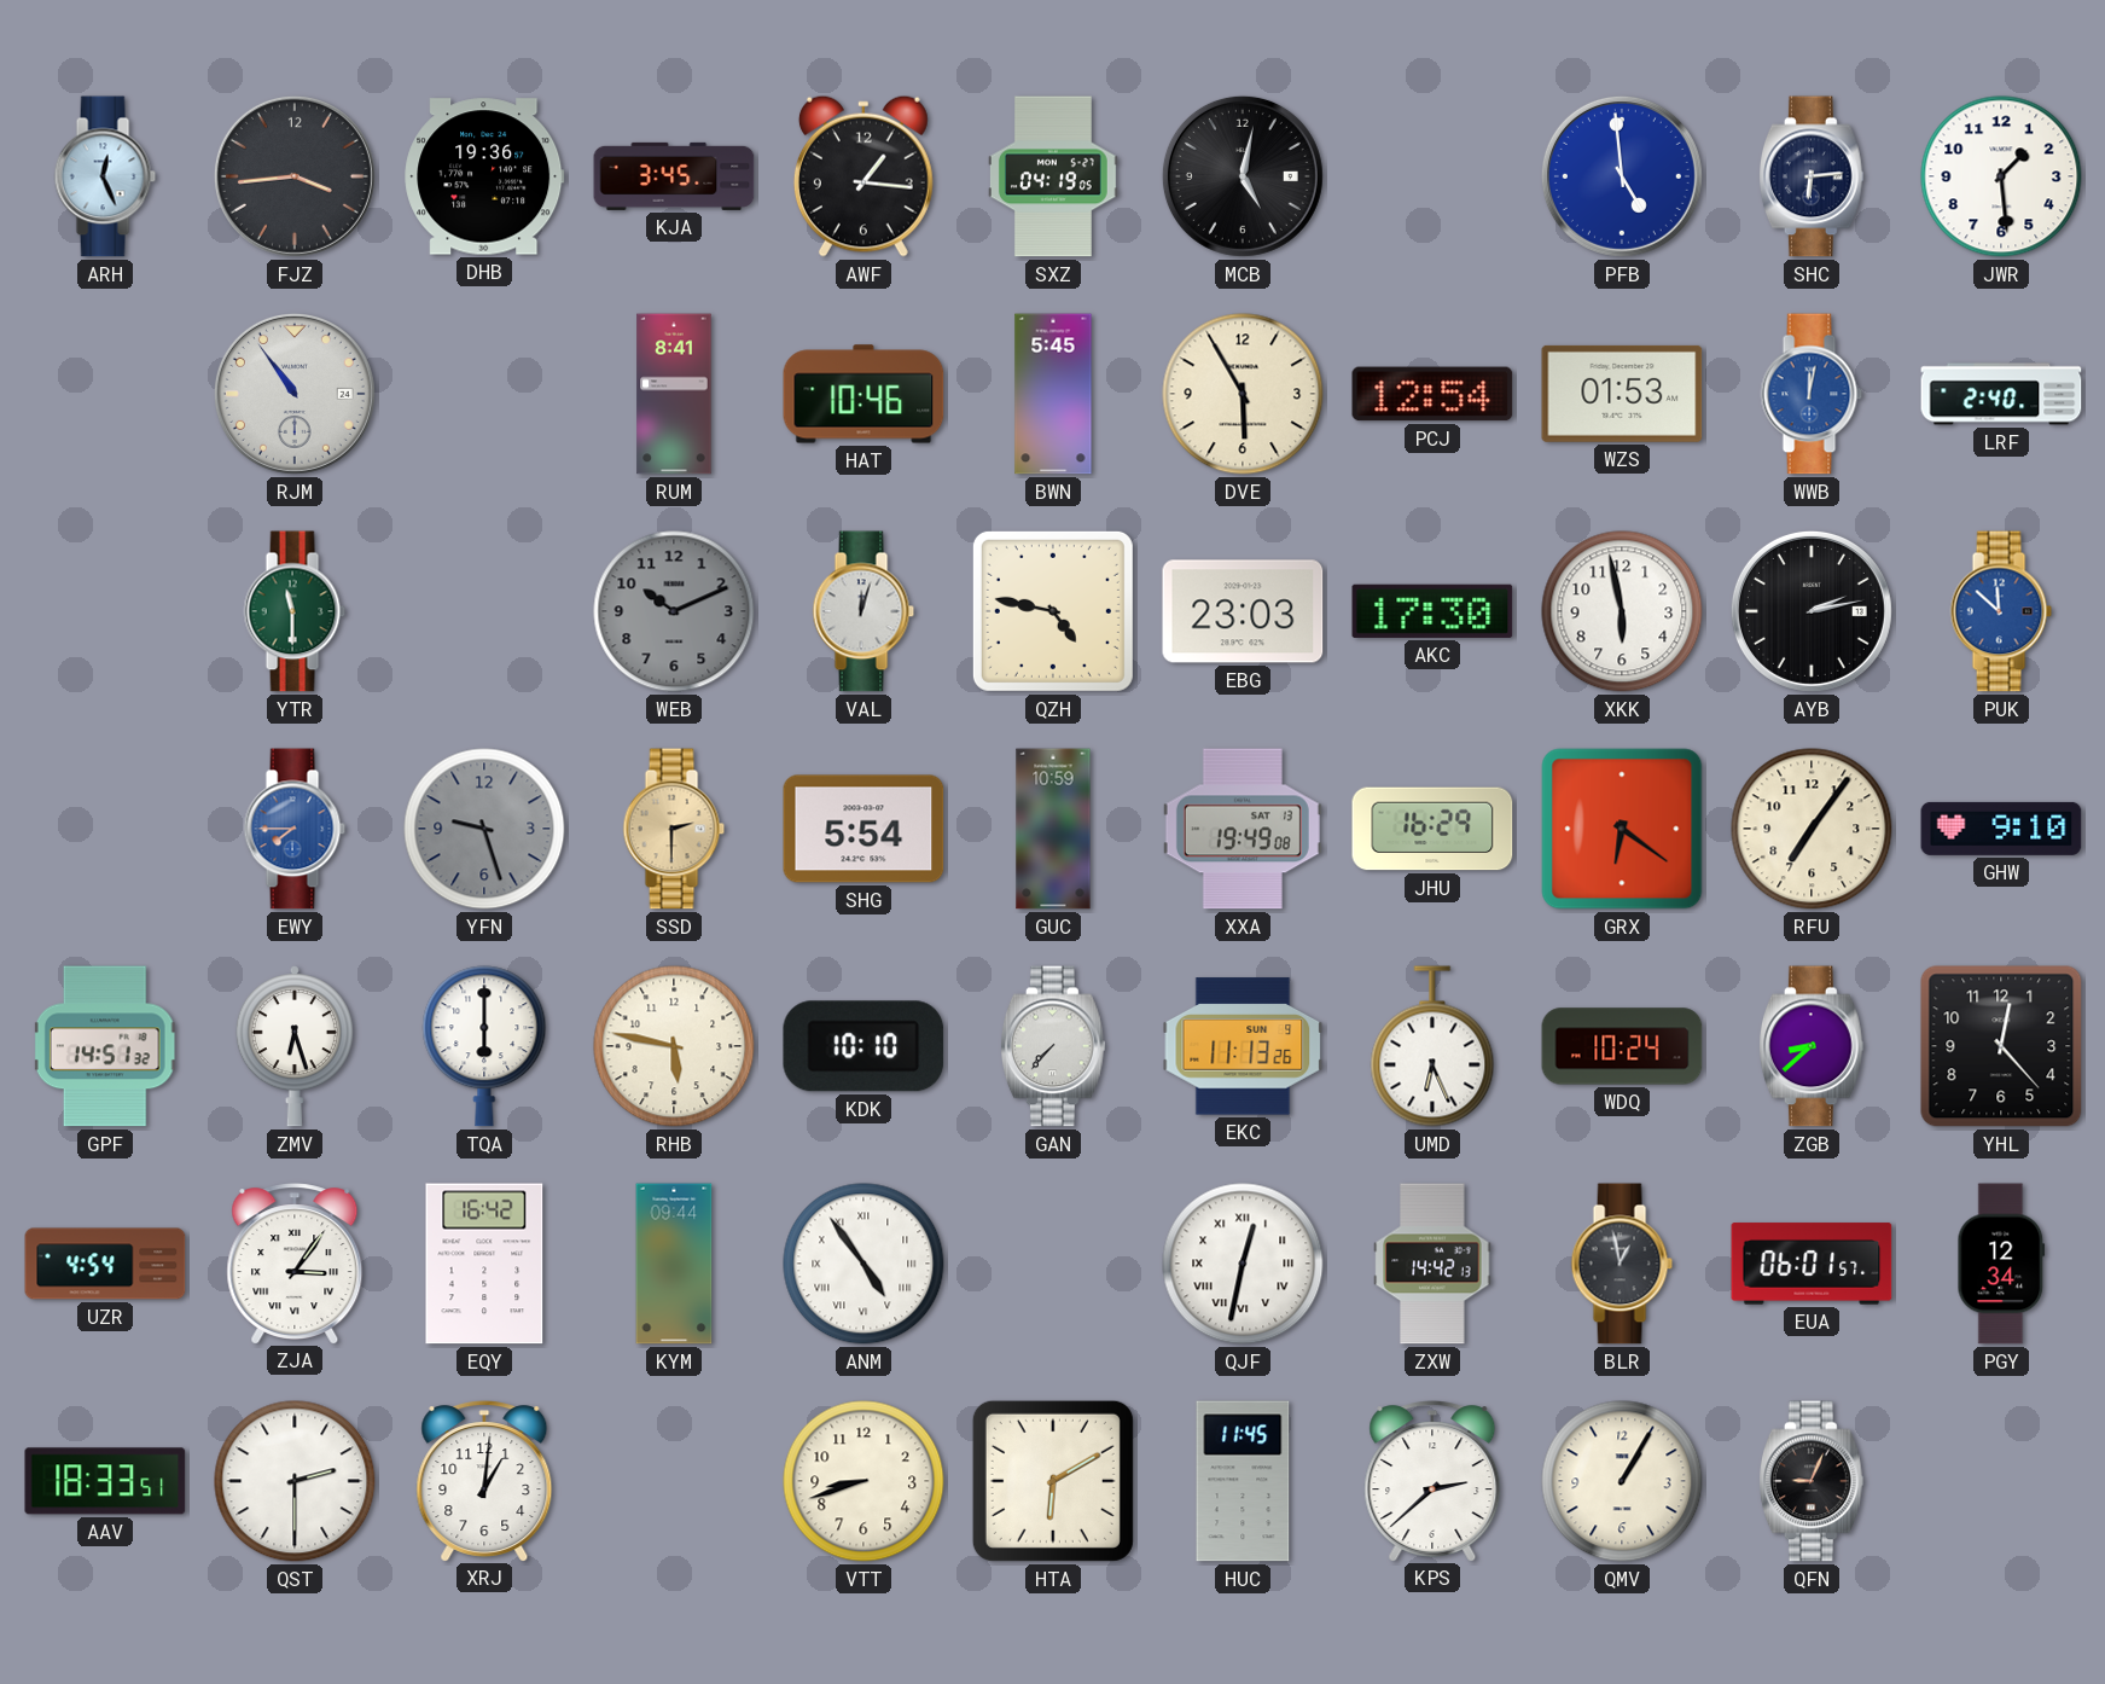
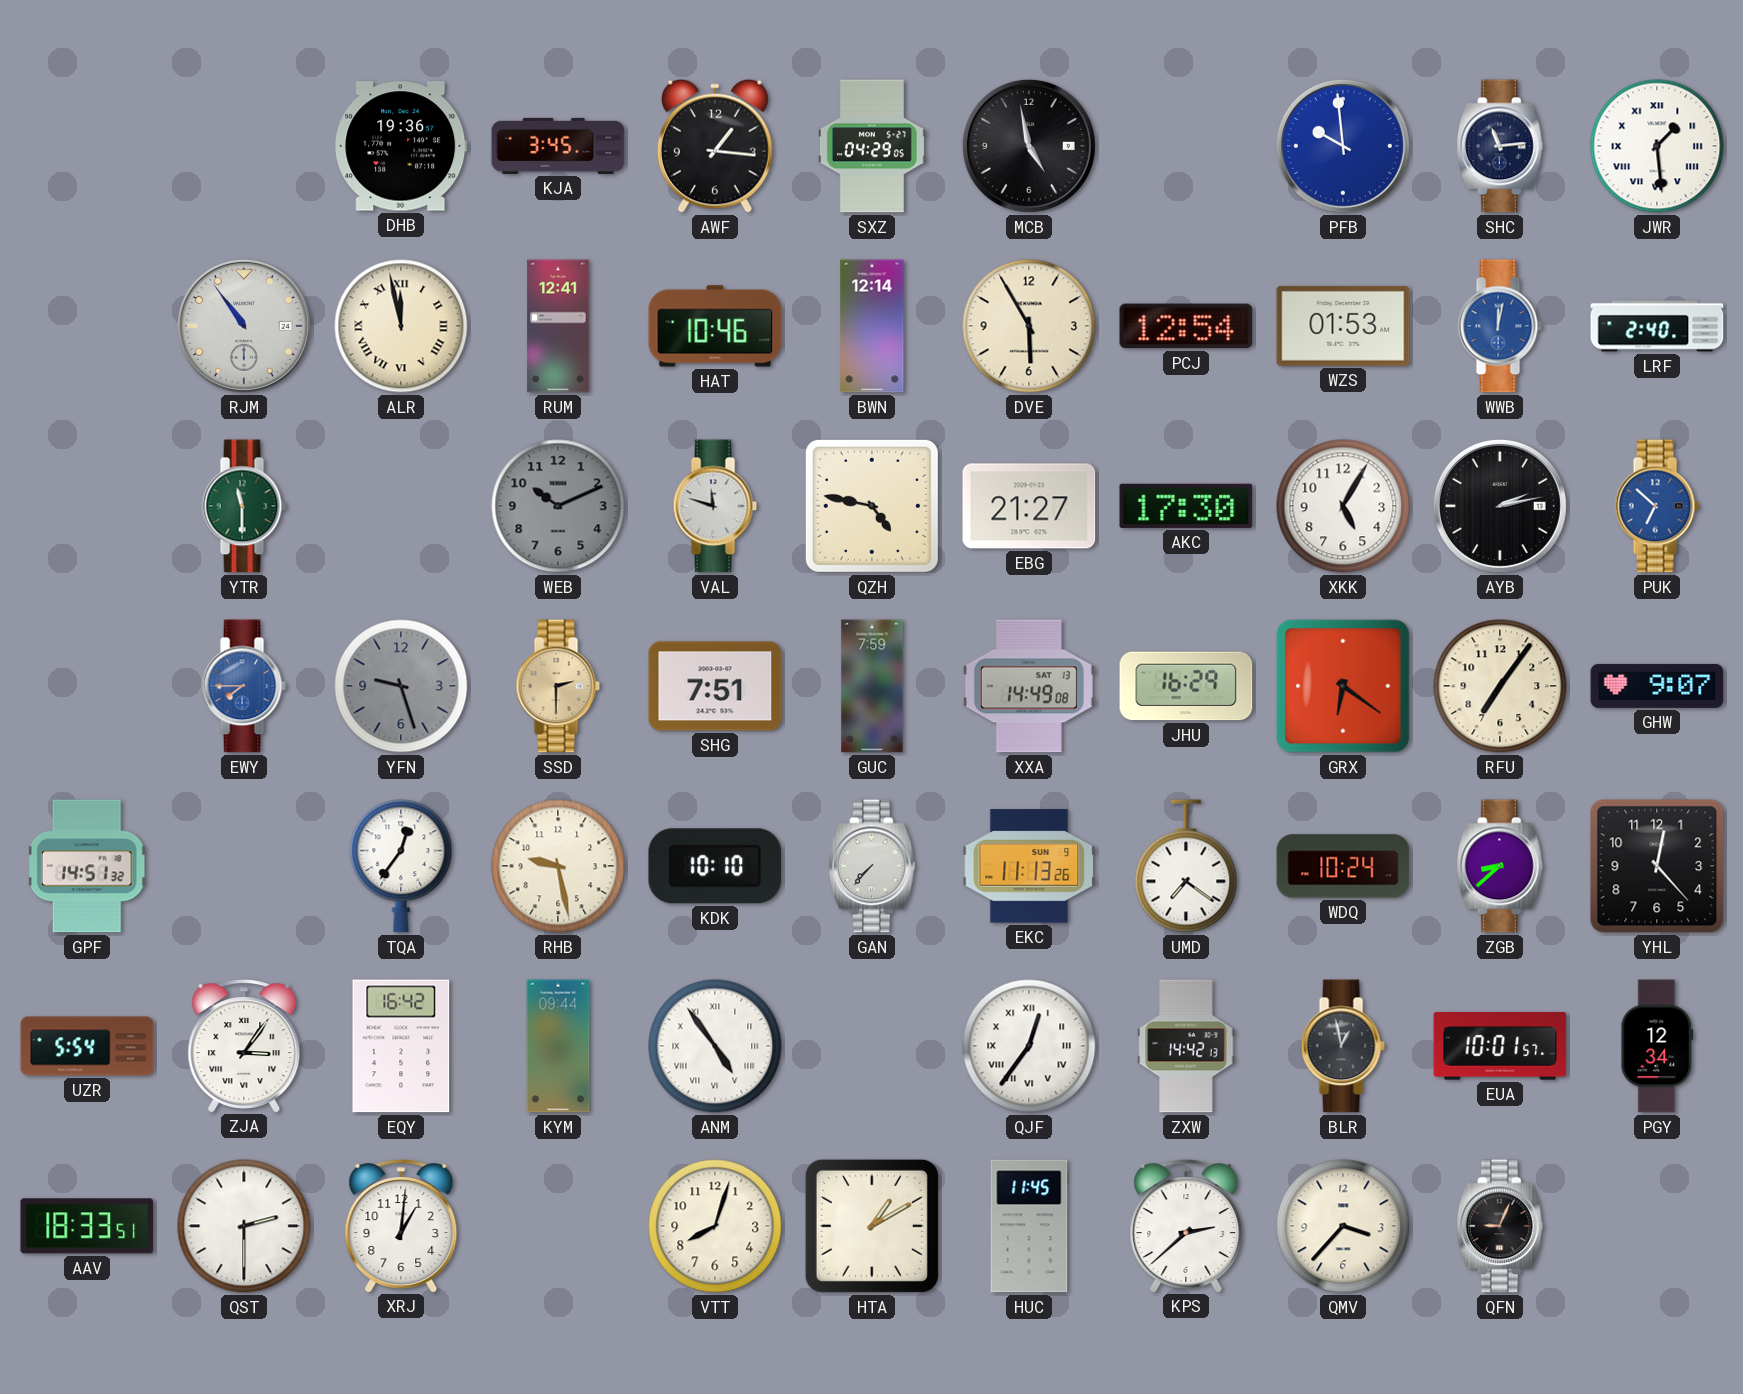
ARH: 12:26 -> none
FJZ: 3:44 -> none
SXZ: 04:19 -> 04:29
MCB: 5:02 -> 4:58
PFB: 4:59 -> 9:59
SHC: 6:14 -> 11:14
JWR numerals: Arabic -> Roman
ALR: none -> 11:58
RUM: 8:41 -> 12:41
BWN: 5:45 -> 12:14
VAL: 12:03 -> 11:48
EBG: 23:03 -> 21:27
XKK: 5:58 -> 5:05
PUK: 11:52 -> 6:52
SHG: 5:54 -> 7:51
GUC: 10:59 -> 7:59
XXA: 19:49 -> 14:49
GHW: 9:10 -> 9:07
ZMV: 6:27 -> none
TQA: 6:00 -> 12:36
RHB: 5:47 -> 9:28
UMD: 6:26 -> 7:21
UZR: 4:54 -> 5:54
QJF: 12:32 -> 12:36
EUA: 06:01 -> 10:01
VTT: 8:42 -> 8:03
HTA: 6:10 -> 1:10
QMV: 1:05 -> 3:37
